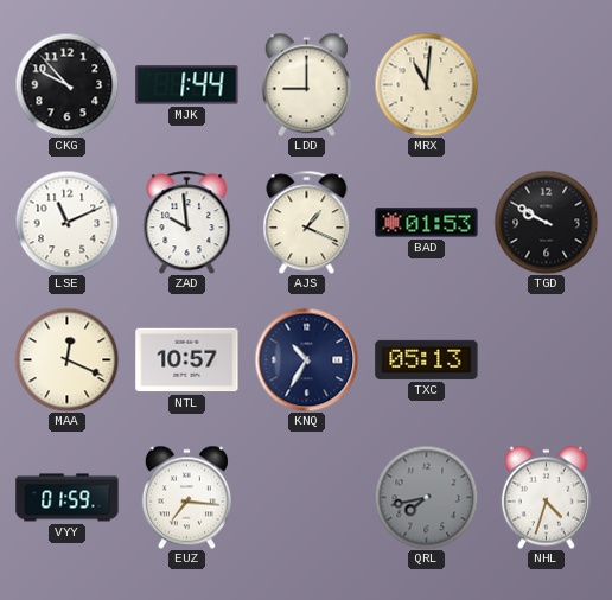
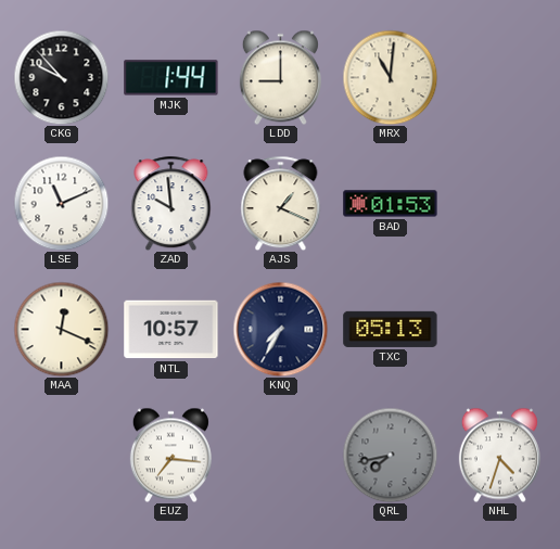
TGD: 9:50 -> none
KNQ: 10:35 -> 7:35
VYY: 01:59 -> none
